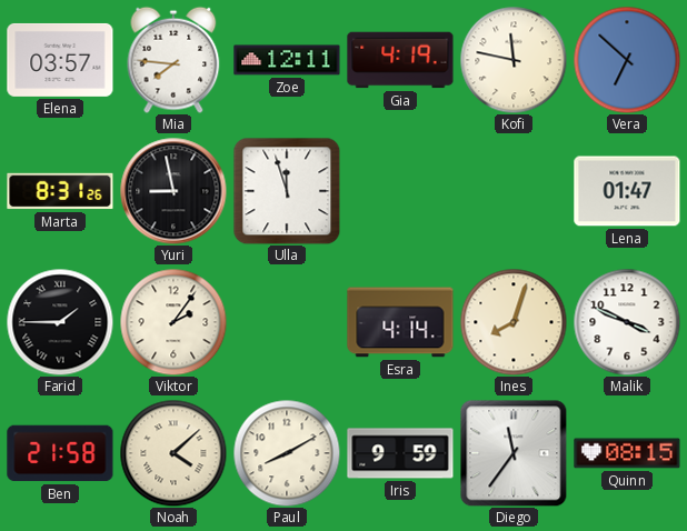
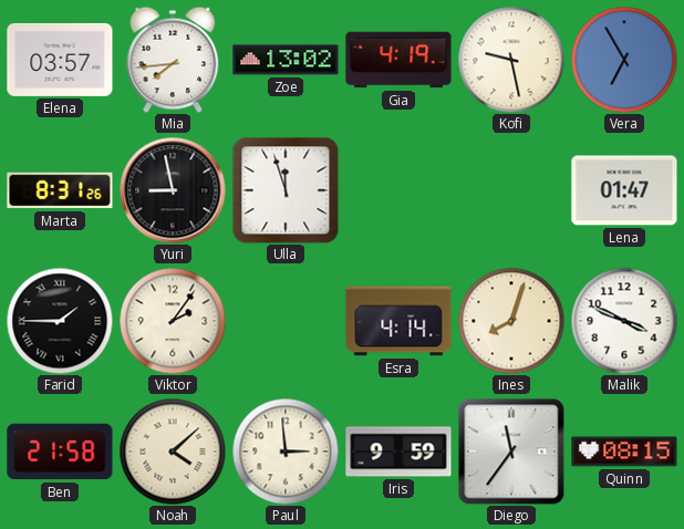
Mia: 7:46 -> 7:44
Zoe: 12:11 -> 13:02
Kofi: 11:47 -> 9:28
Vera: 6:52 -> 6:55
Paul: 8:10 -> 2:59
